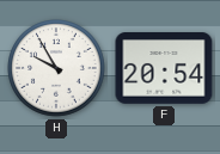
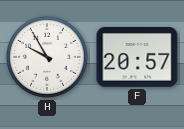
F: 20:54 -> 20:57
